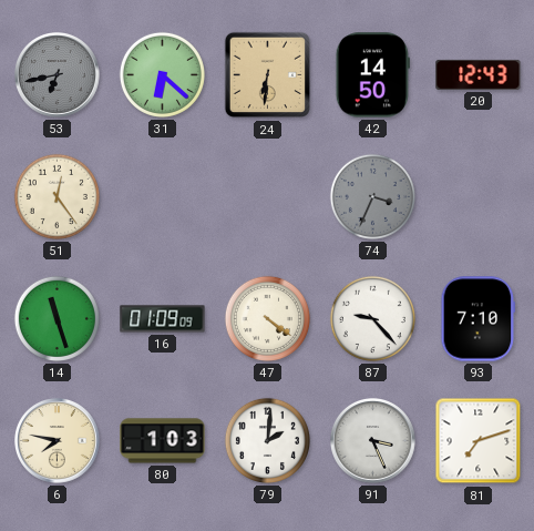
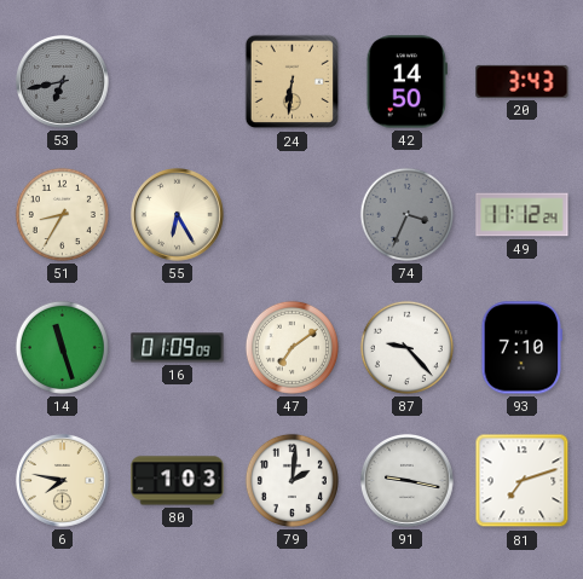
31: 6:22 -> none
20: 12:43 -> 3:43
51: 12:24 -> 8:35
55: none -> 6:25
49: none -> 11:12
47: 4:21 -> 7:09
91: 3:26 -> 9:17
